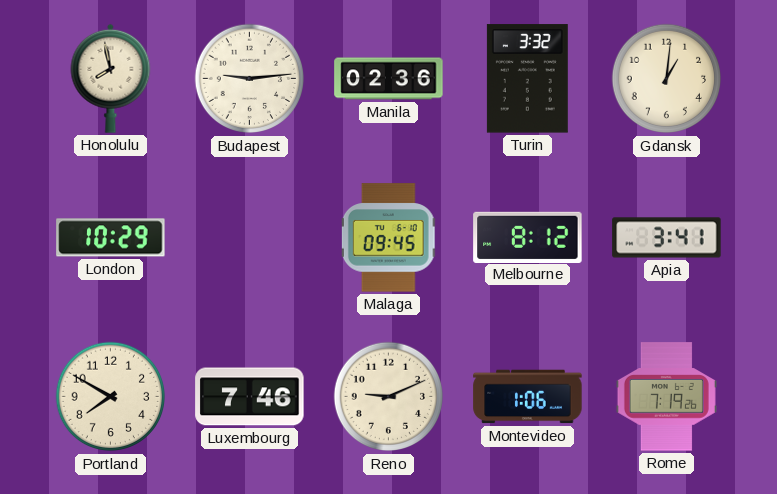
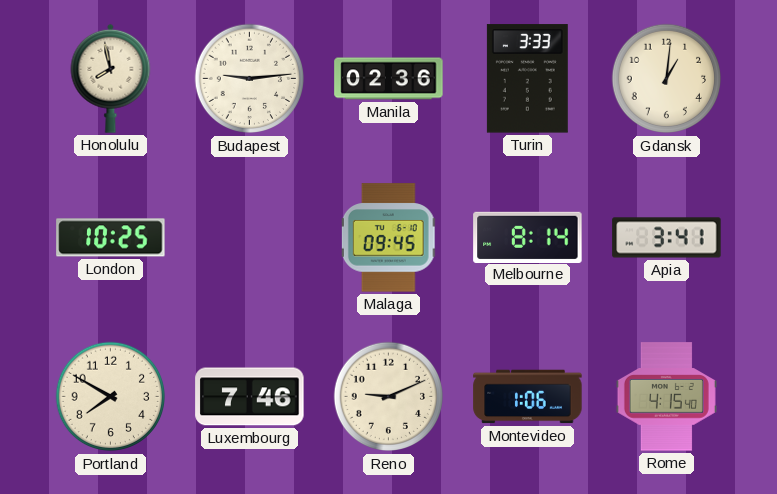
Turin: 3:32 -> 3:33
London: 10:29 -> 10:25
Melbourne: 8:12 -> 8:14
Rome: 7:19 -> 4:15
